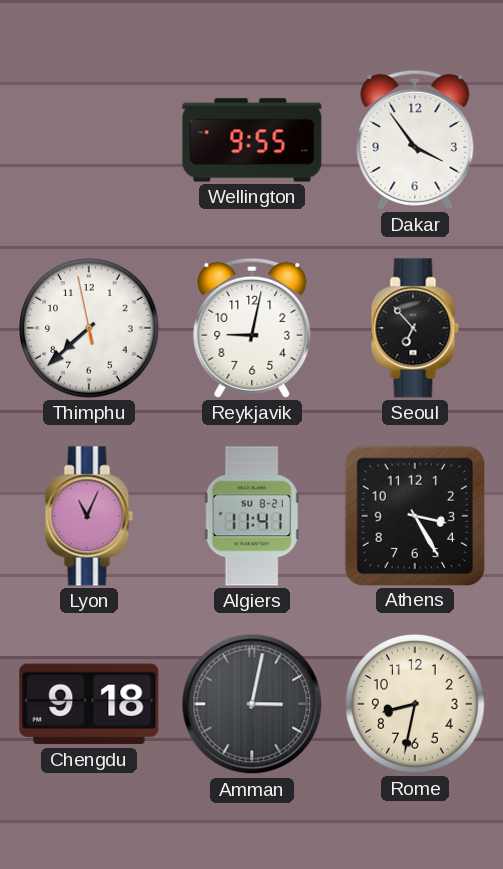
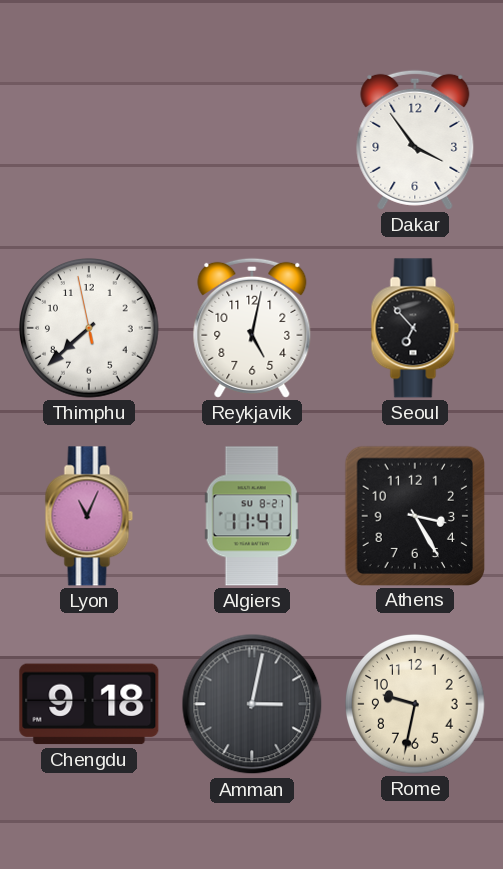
Wellington: 9:55 -> none
Reykjavik: 9:02 -> 5:02
Rome: 8:32 -> 9:32
